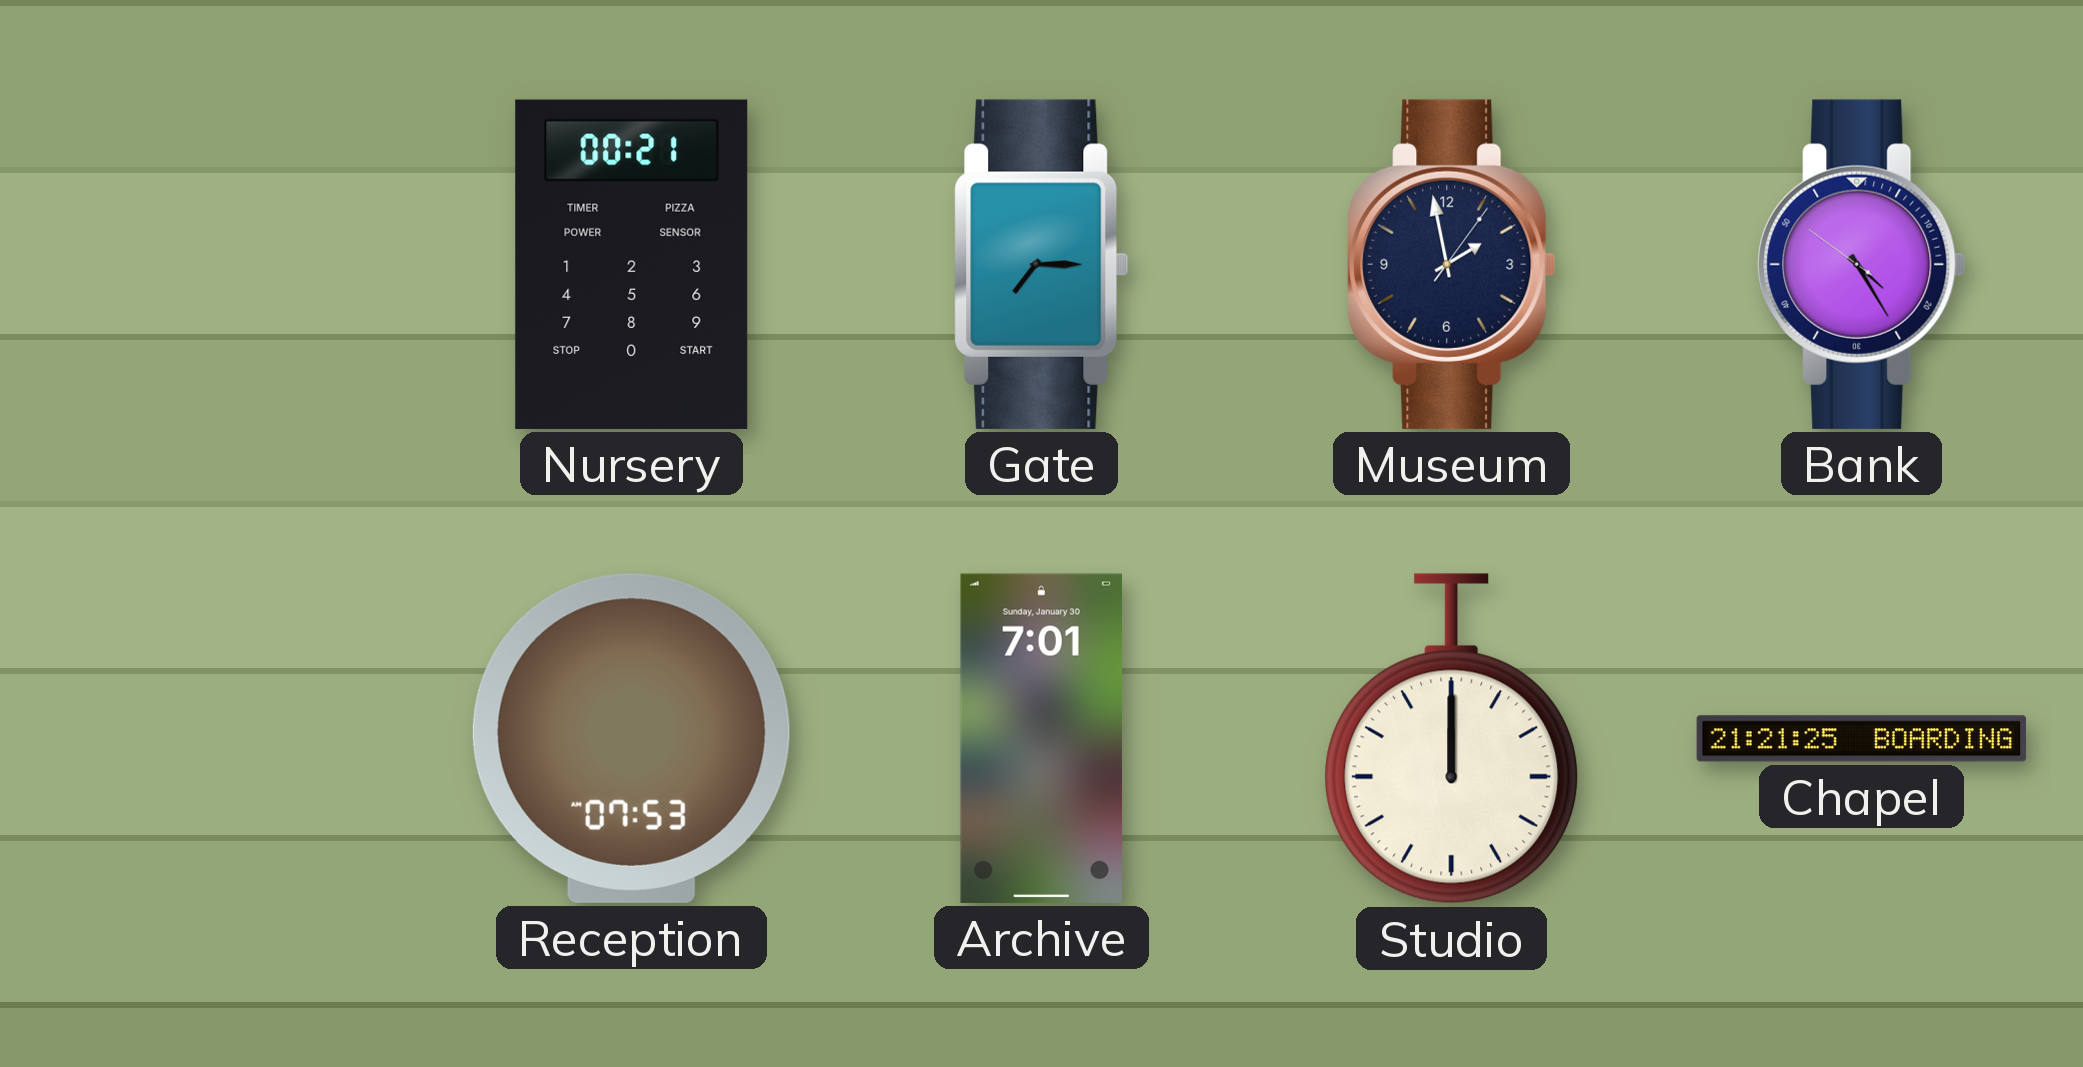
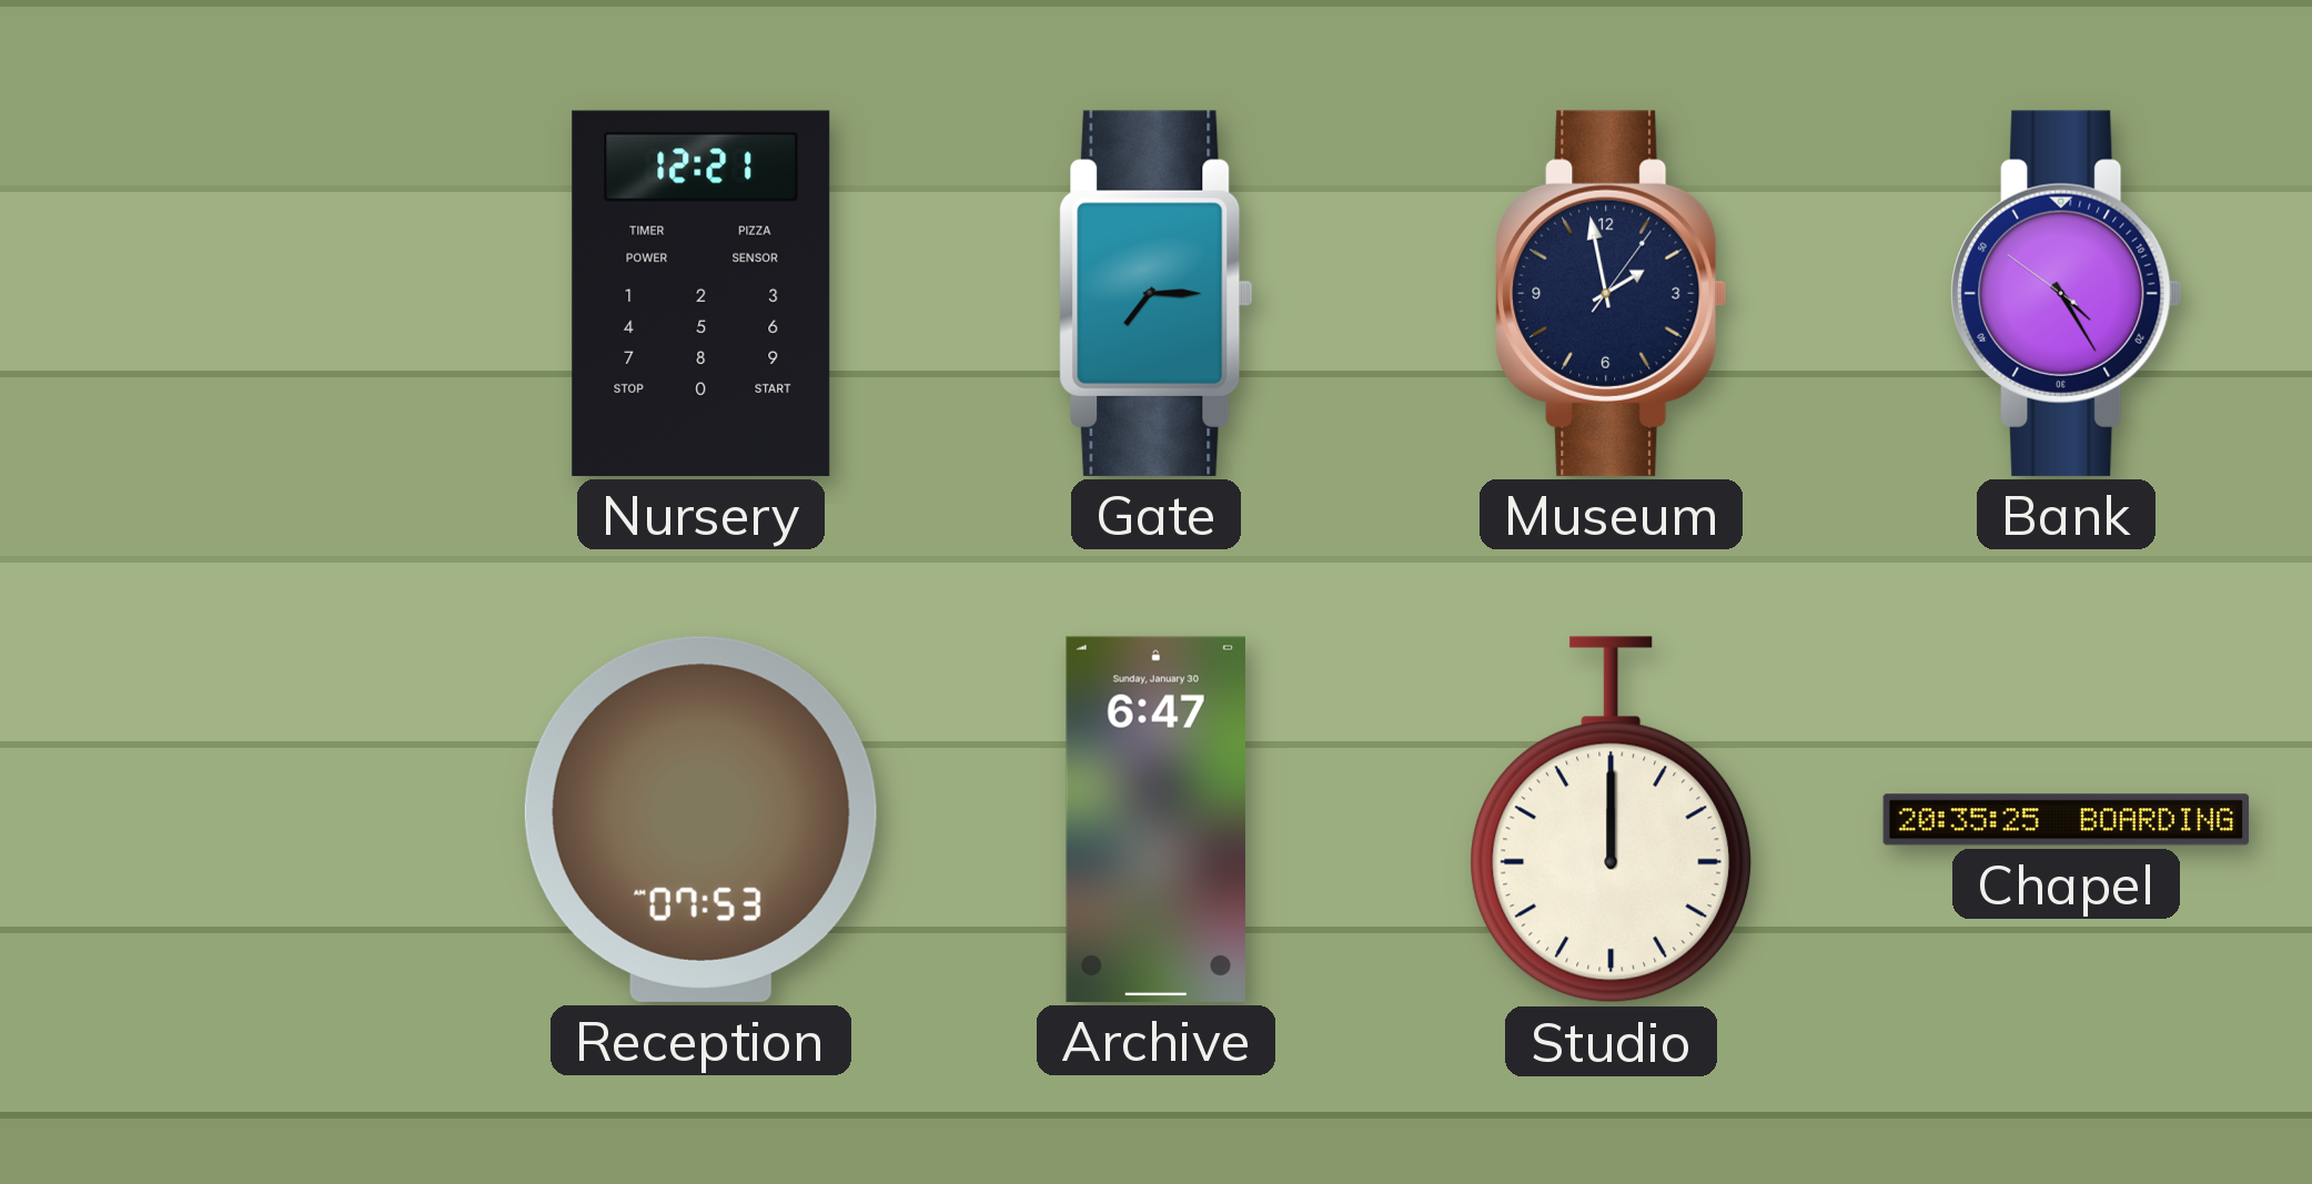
Nursery: 00:21 -> 12:21
Archive: 7:01 -> 6:47
Chapel: 21:21 -> 20:35
